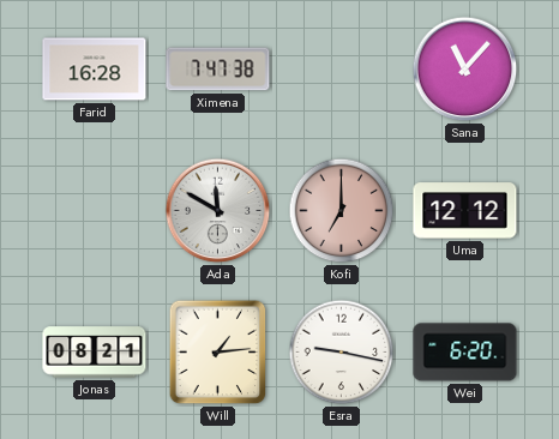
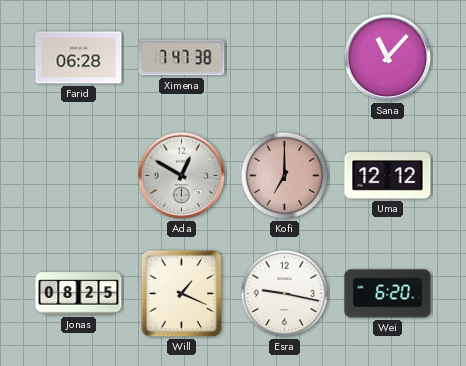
Farid: 16:28 -> 06:28
Ada: 11:50 -> 12:50
Jonas: 08:21 -> 08:25
Will: 1:14 -> 1:19
